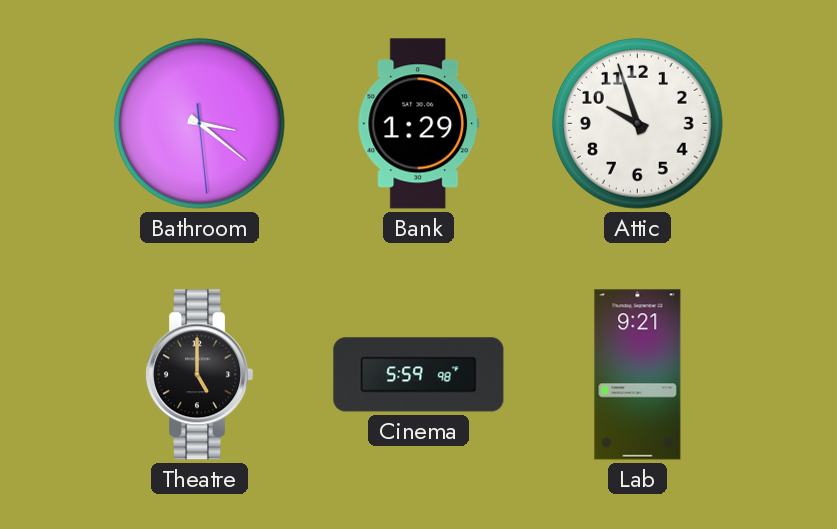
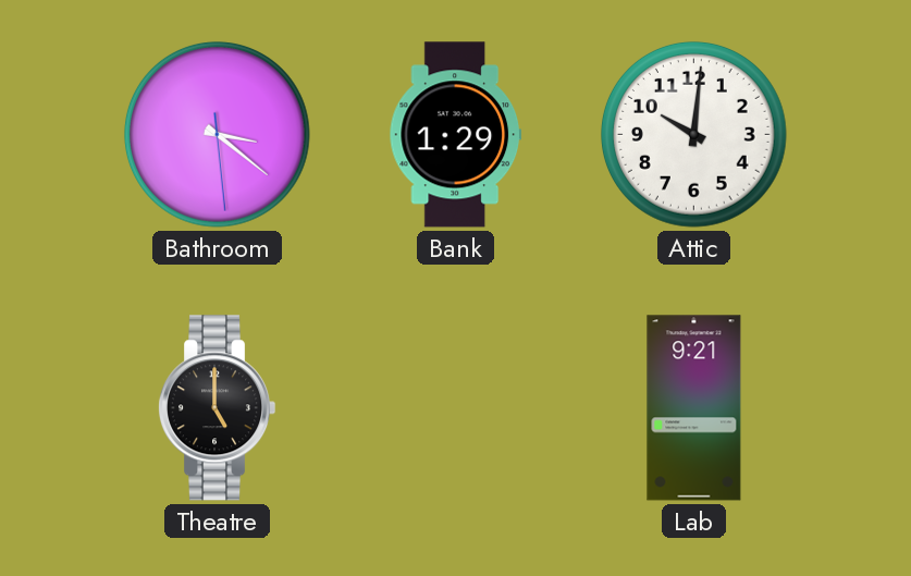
Attic: 9:57 -> 10:01
Cinema: 5:59 -> none
